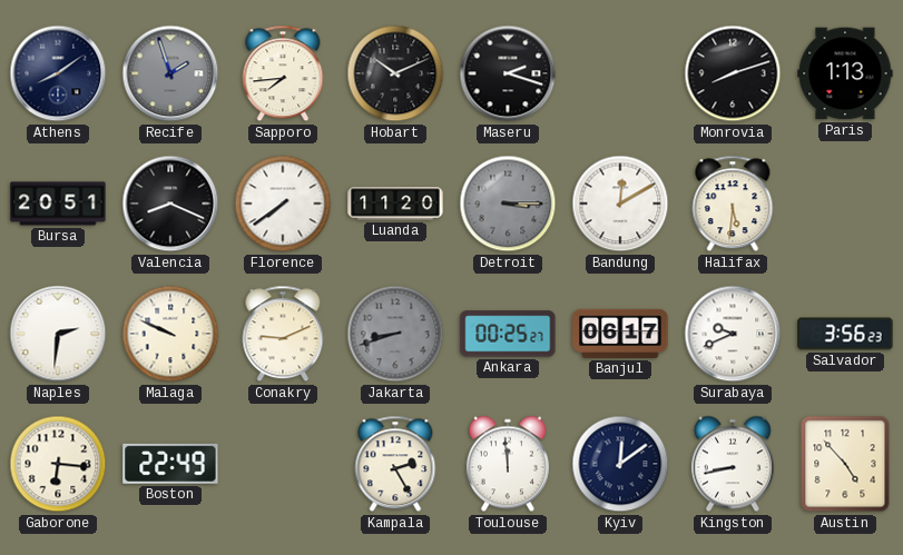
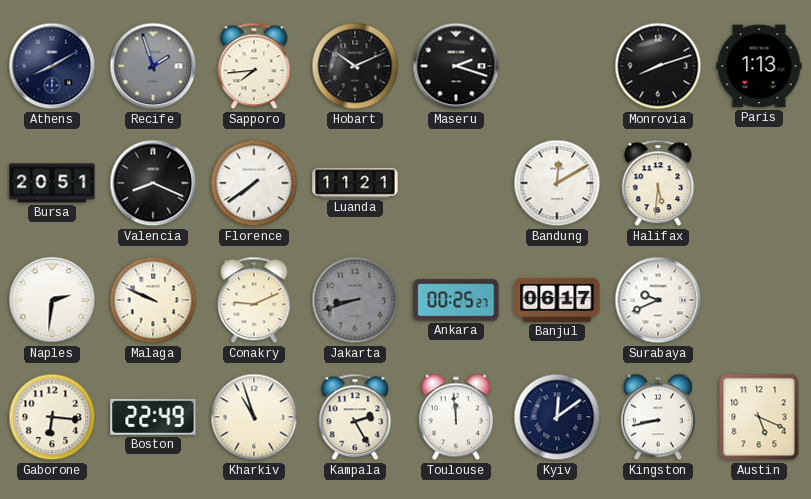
Athens: 8:09 -> 8:10
Luanda: 11:20 -> 11:21
Detroit: 3:15 -> none
Salvador: 3:56 -> none
Kharkiv: none -> 10:57
Austin: 4:53 -> 5:19
